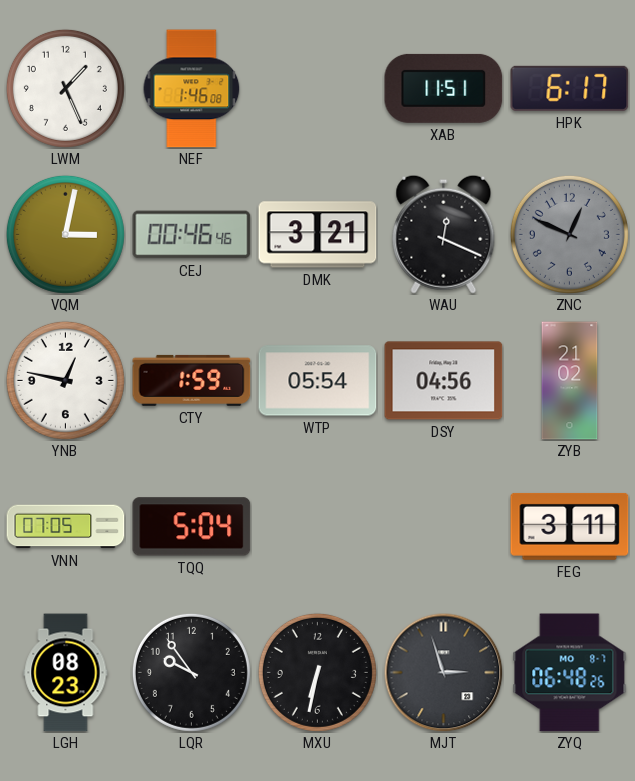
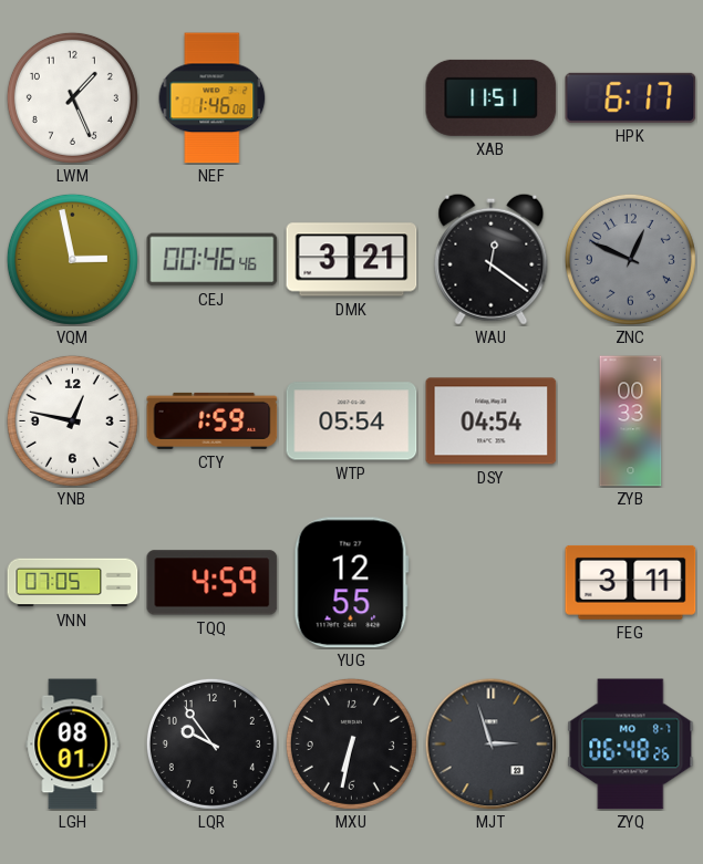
VQM: 3:02 -> 2:58
WAU: 12:19 -> 12:21
DSY: 04:56 -> 04:54
ZYB: 21:02 -> 00:33
TQQ: 5:04 -> 4:59
YUG: none -> 12:55
LGH: 08:23 -> 08:01
